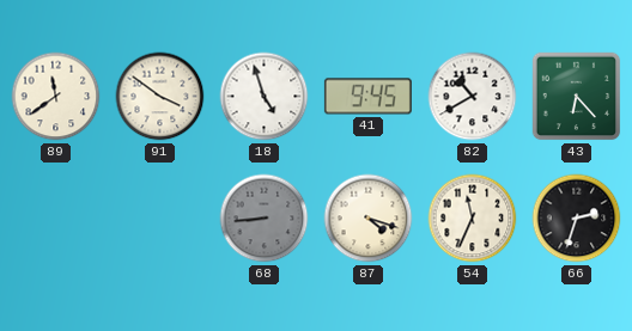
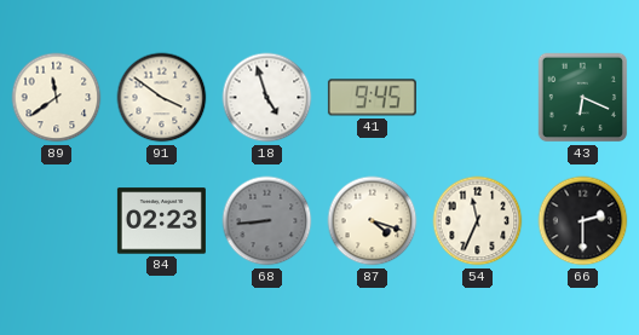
82: 10:40 -> none
43: 6:23 -> 6:19
84: none -> 02:23
66: 2:33 -> 2:30
